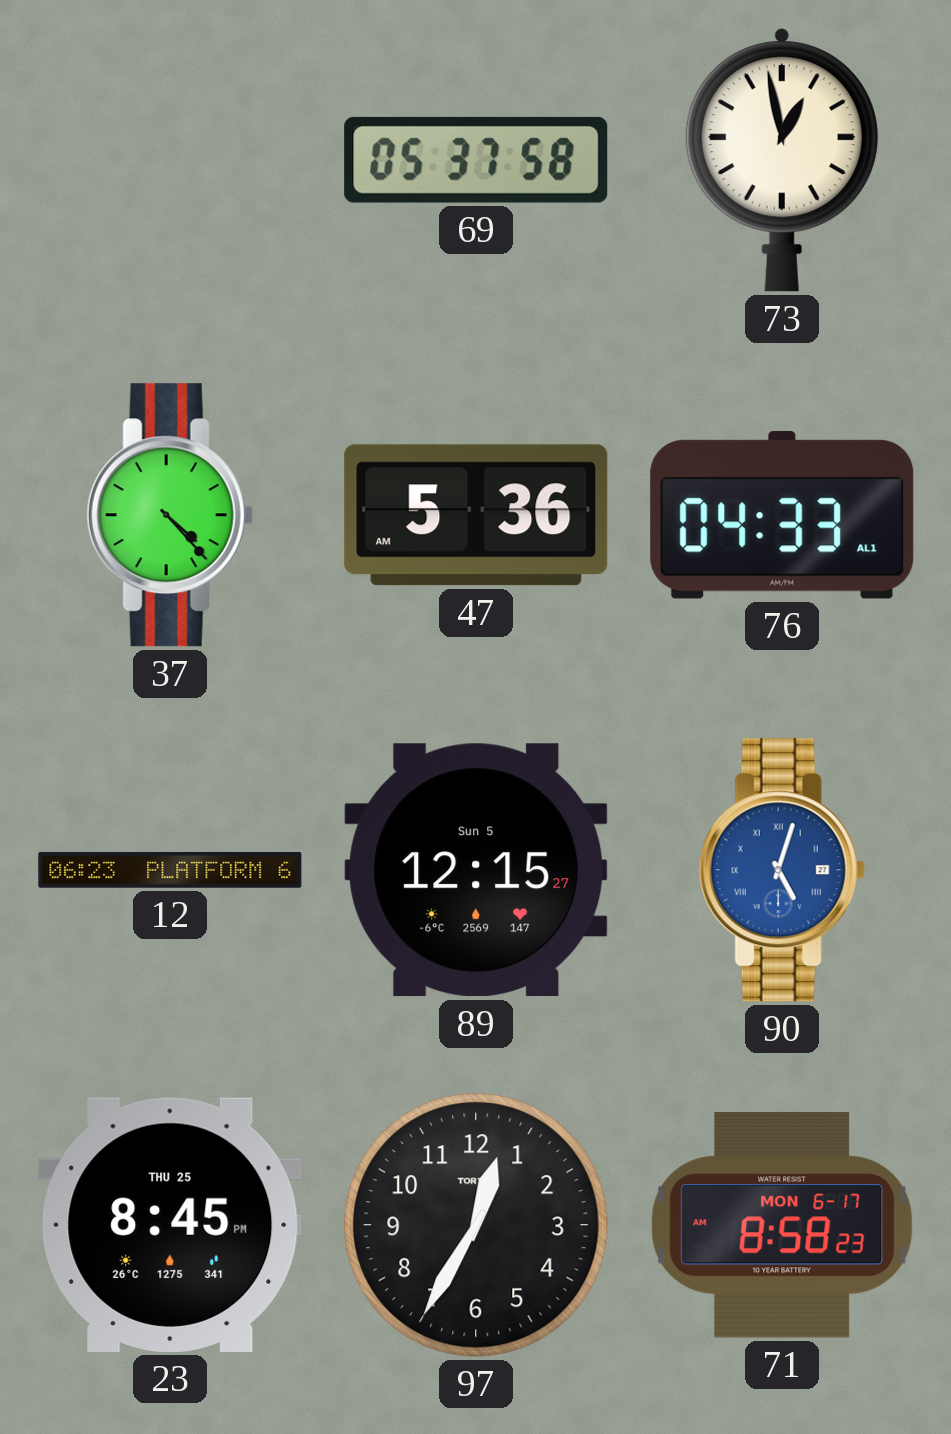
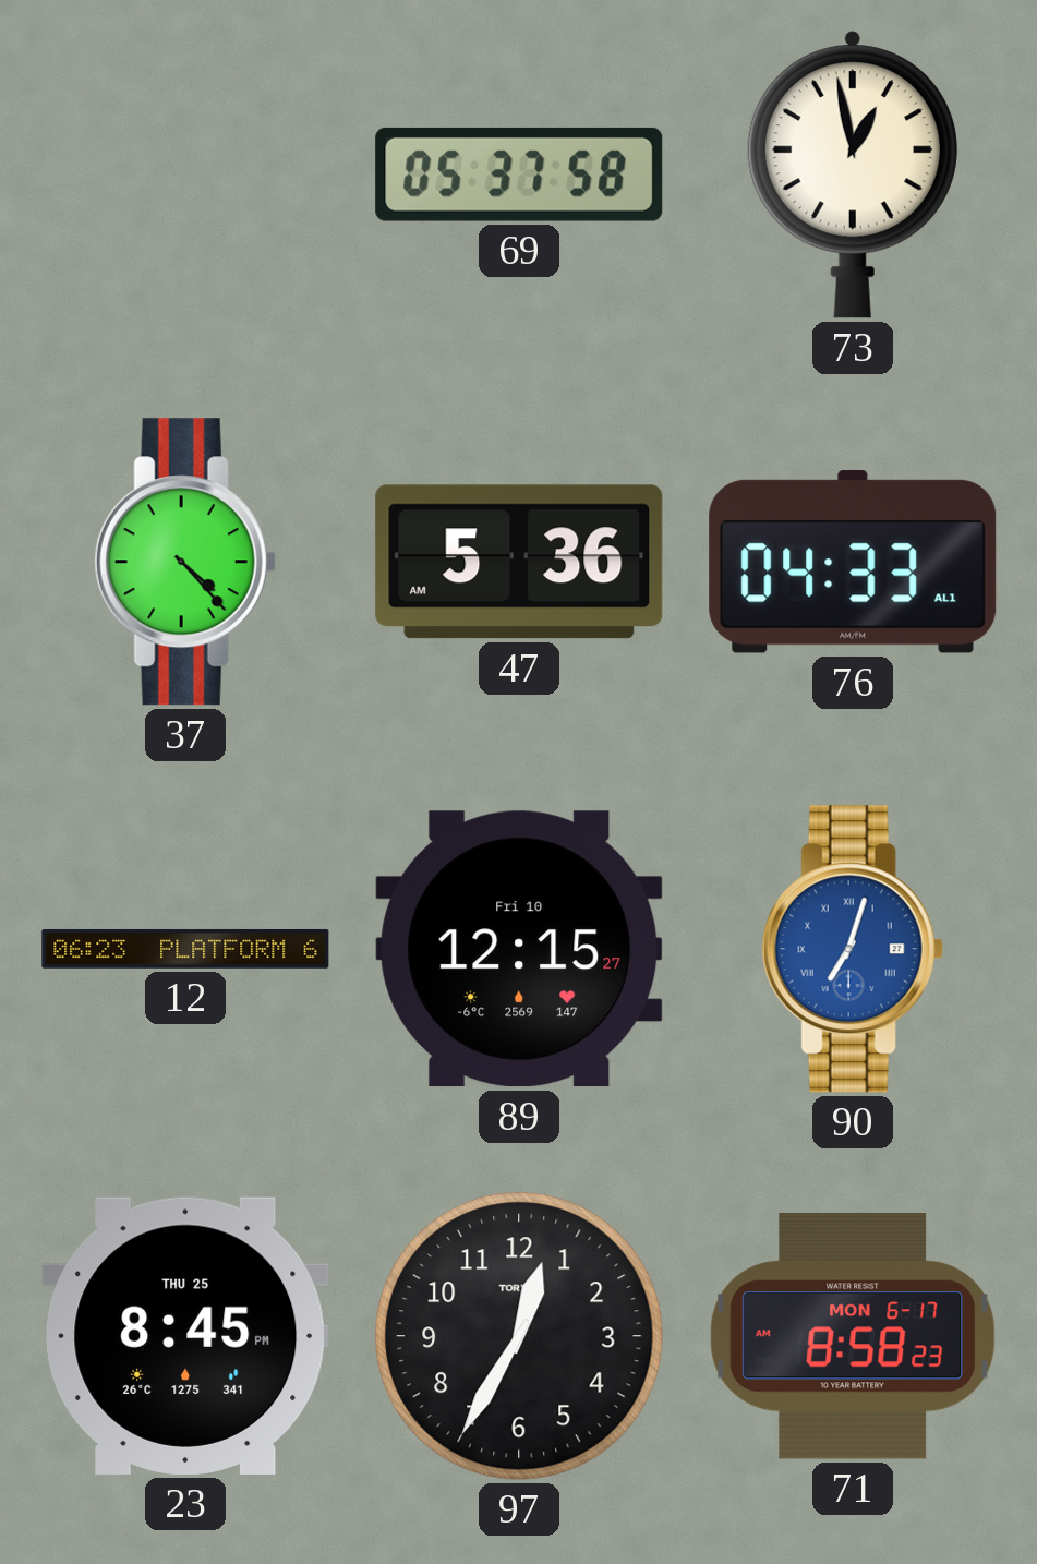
89 date: Sun 5 -> Fri 10
90: 5:03 -> 7:03
